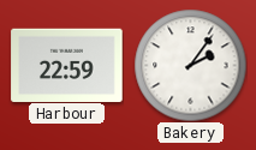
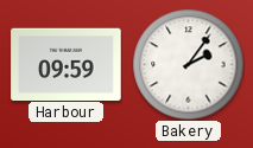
Harbour: 22:59 -> 09:59
